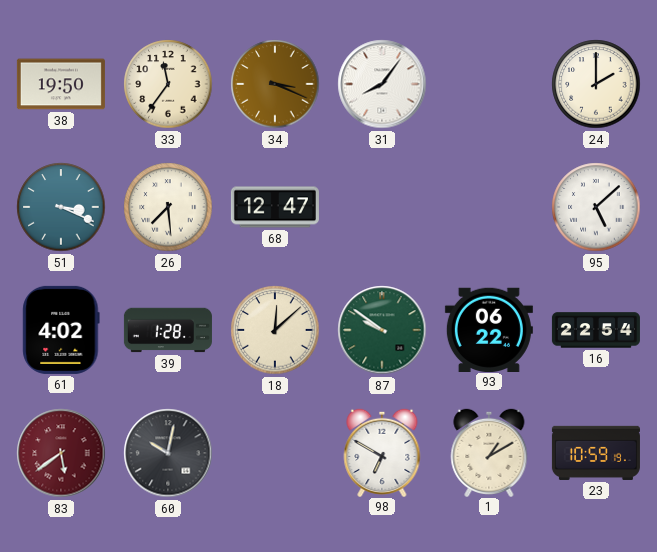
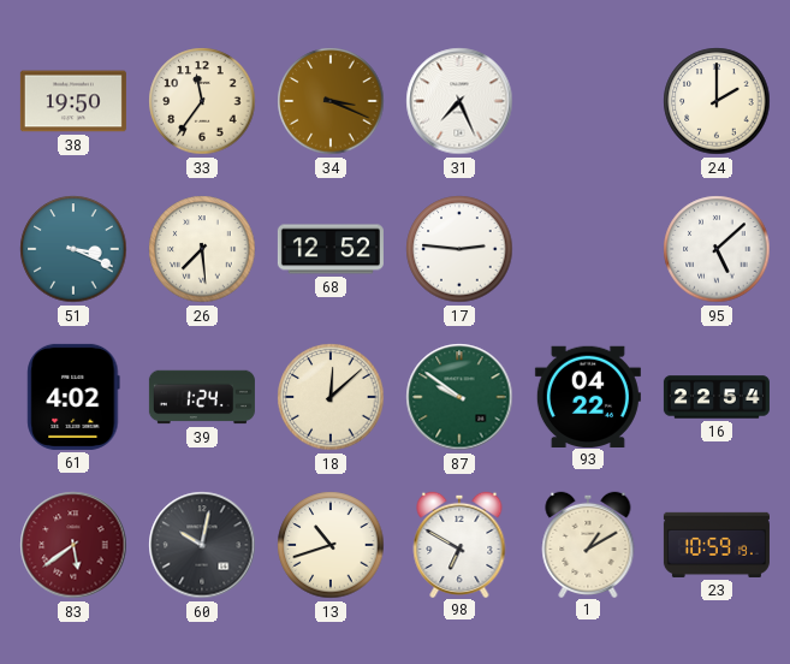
31: 8:06 -> 7:26
68: 12:47 -> 12:52
17: none -> 2:46
39: 1:28 -> 1:24
93: 06:22 -> 04:22
13: none -> 10:42
